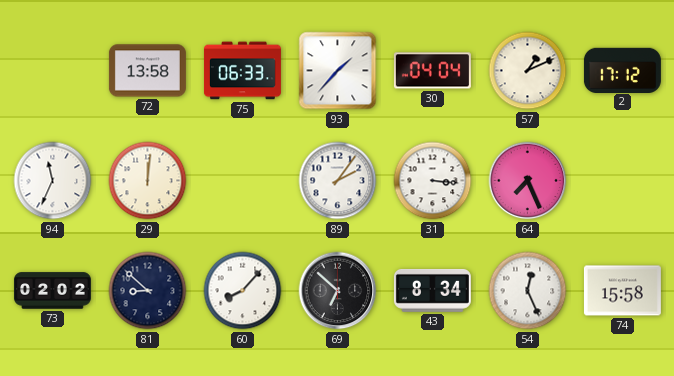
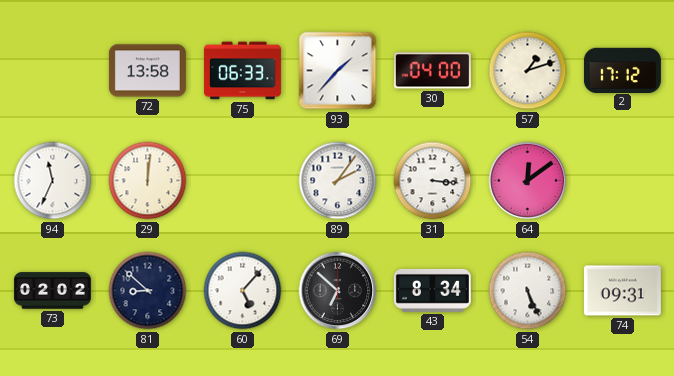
30: 04:04 -> 04:00
57: 1:11 -> 1:12
64: 7:26 -> 12:09
60: 8:07 -> 5:07
54: 12:26 -> 5:26
74: 15:58 -> 09:31
